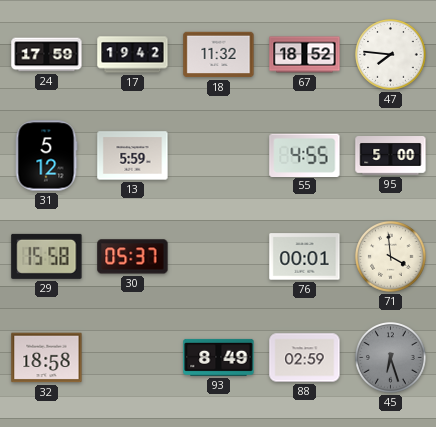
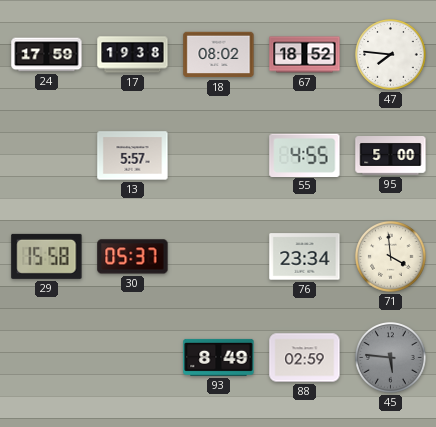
17: 19:42 -> 19:38
18: 11:32 -> 08:02
31: 5:12 -> none
13: 5:59 -> 5:57
76: 00:01 -> 23:34
32: 18:58 -> none
45: 6:27 -> 5:46
